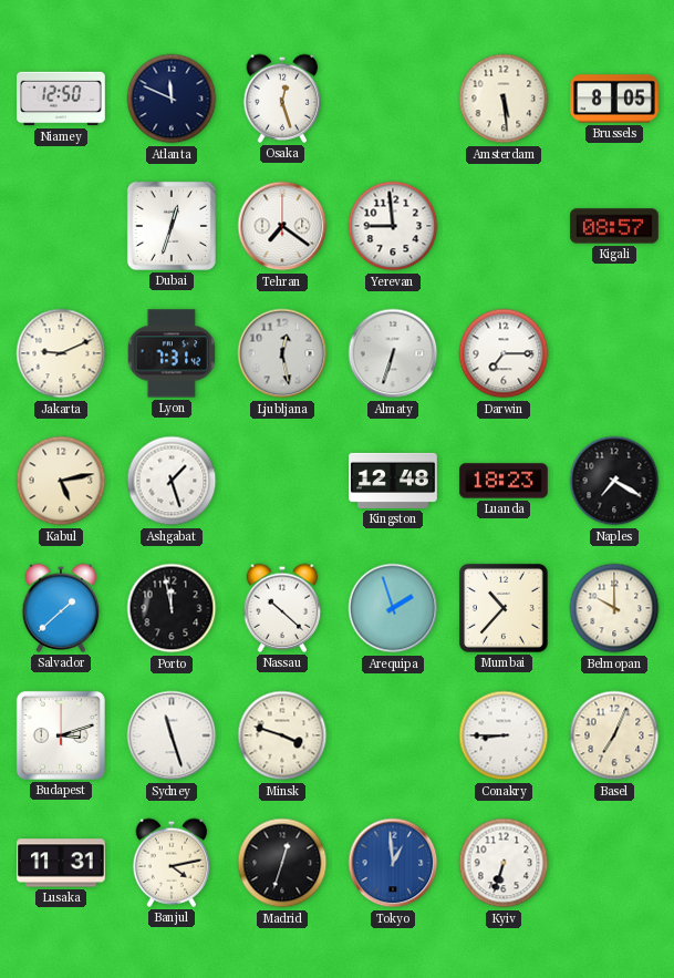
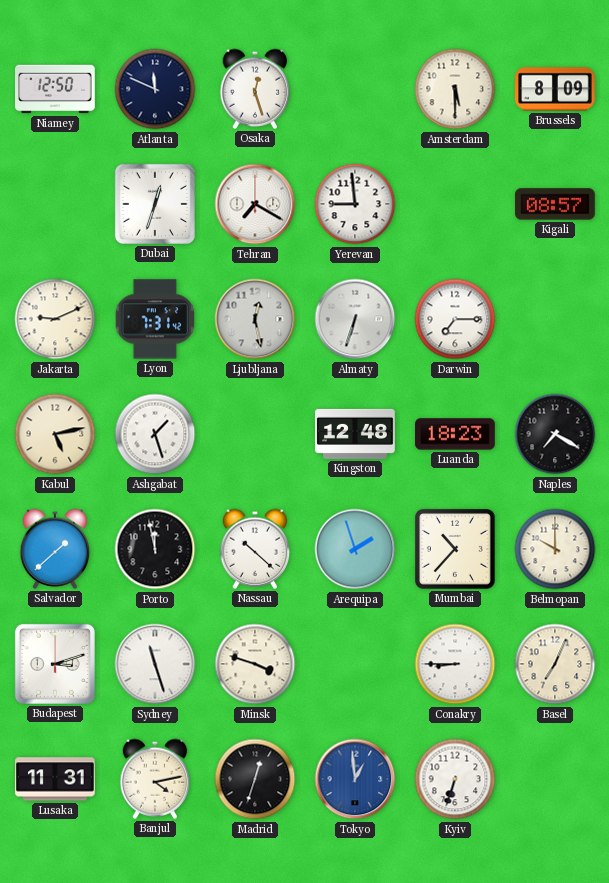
Amsterdam: 5:29 -> 5:30
Brussels: 8:05 -> 8:09
Tehran: 7:21 -> 7:20
